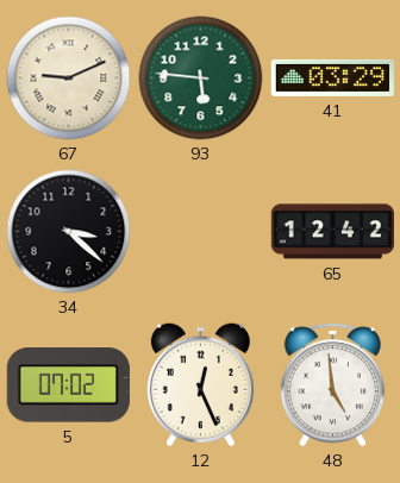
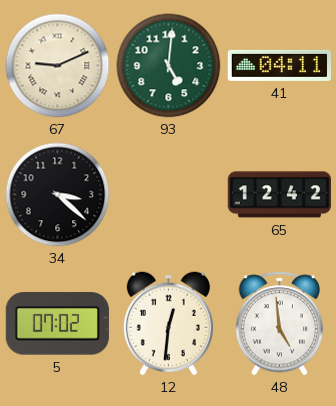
93: 5:46 -> 5:01
41: 03:29 -> 04:11
12: 12:26 -> 12:31
